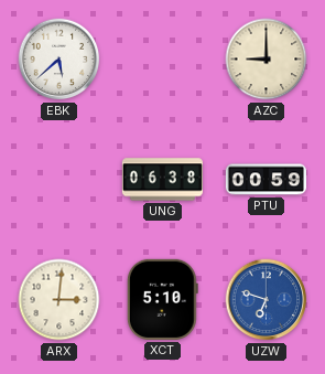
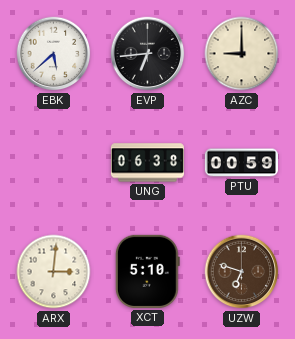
EVP: none -> 6:44
UZW dial: blue -> brown
